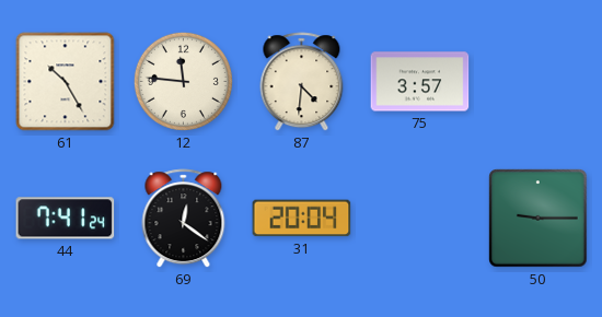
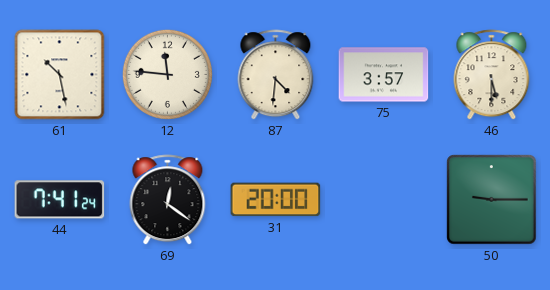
61: 10:25 -> 10:28
46: none -> 5:30
31: 20:04 -> 20:00
